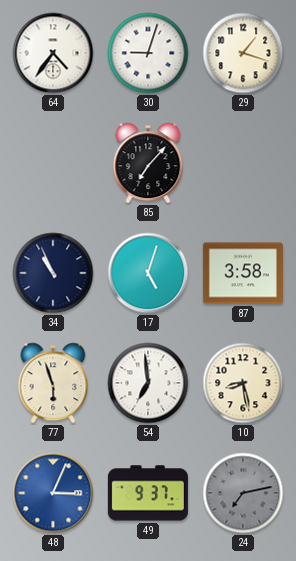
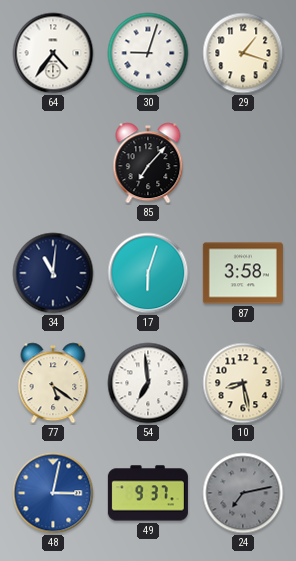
34: 10:56 -> 11:01
17: 5:03 -> 6:03
77: 5:57 -> 5:21
48: 3:04 -> 3:02
